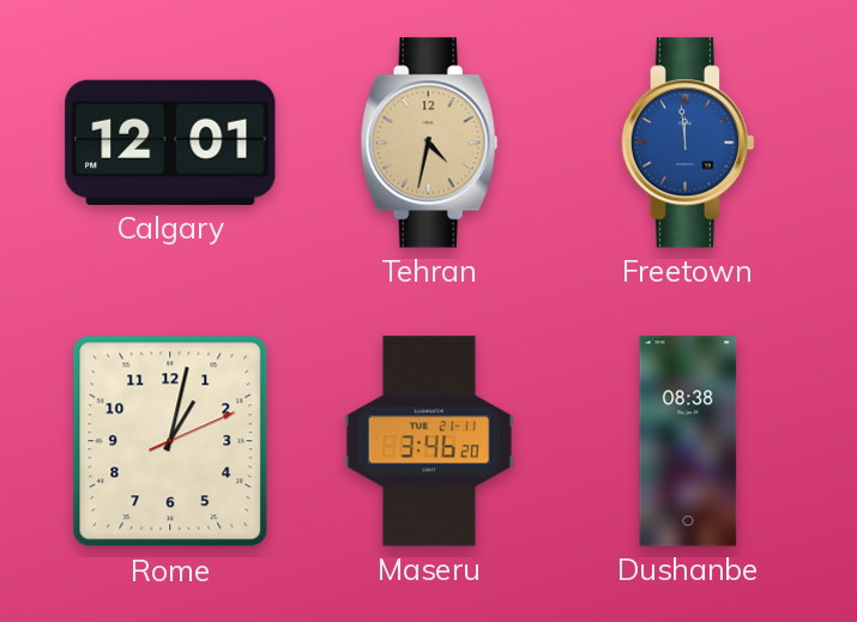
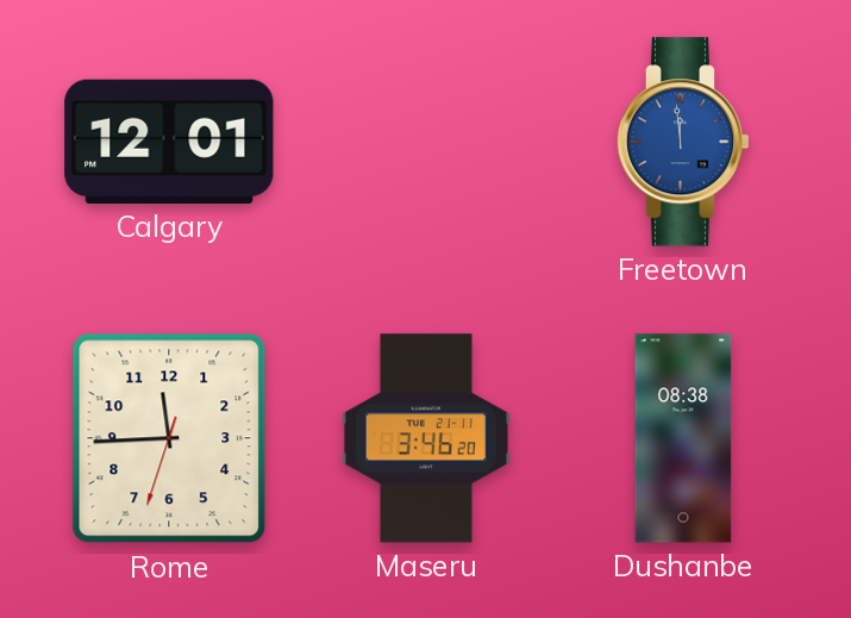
Tehran: 4:32 -> none
Rome: 1:02 -> 11:44
